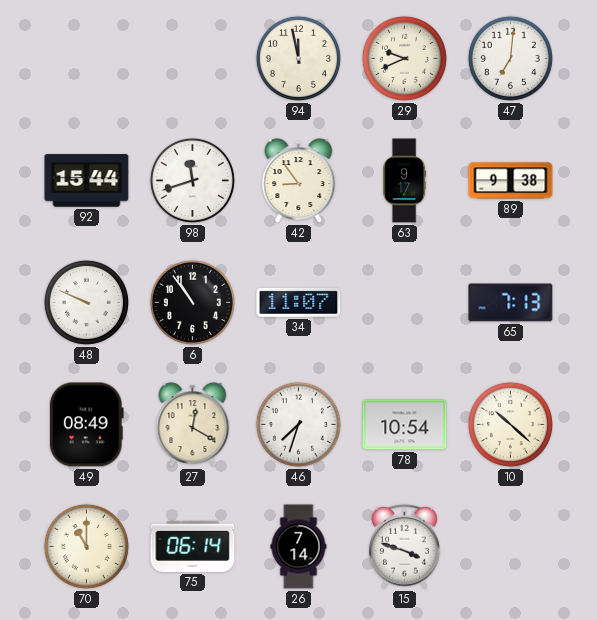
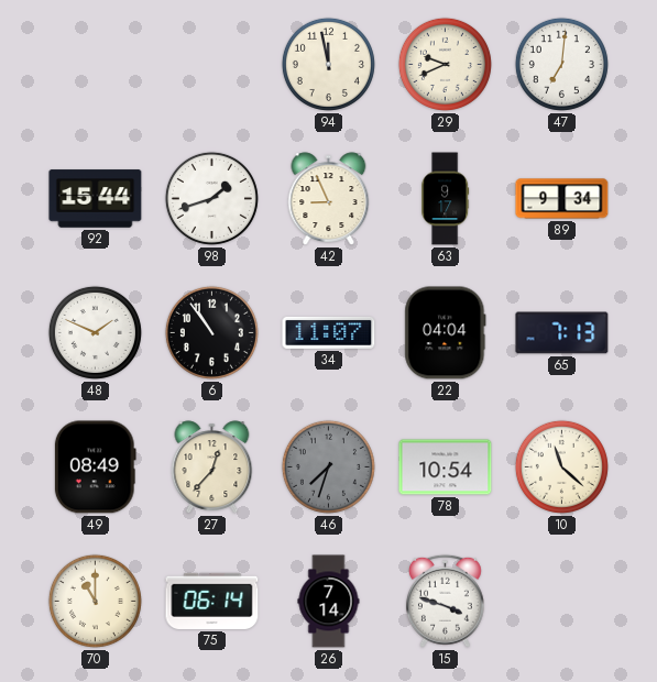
98: 11:42 -> 1:42
42: 8:54 -> 8:56
89: 9:38 -> 9:34
48: 9:49 -> 1:49
22: none -> 04:04
27: 12:20 -> 12:37
46 dial: white -> grey
10: 10:22 -> 11:22
